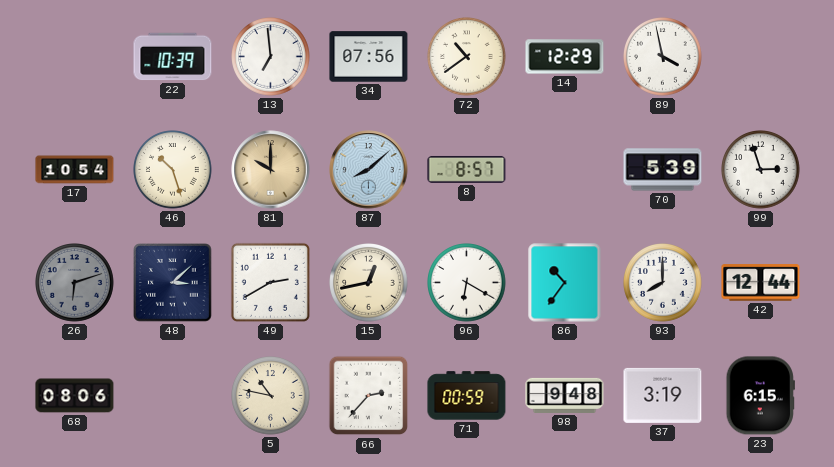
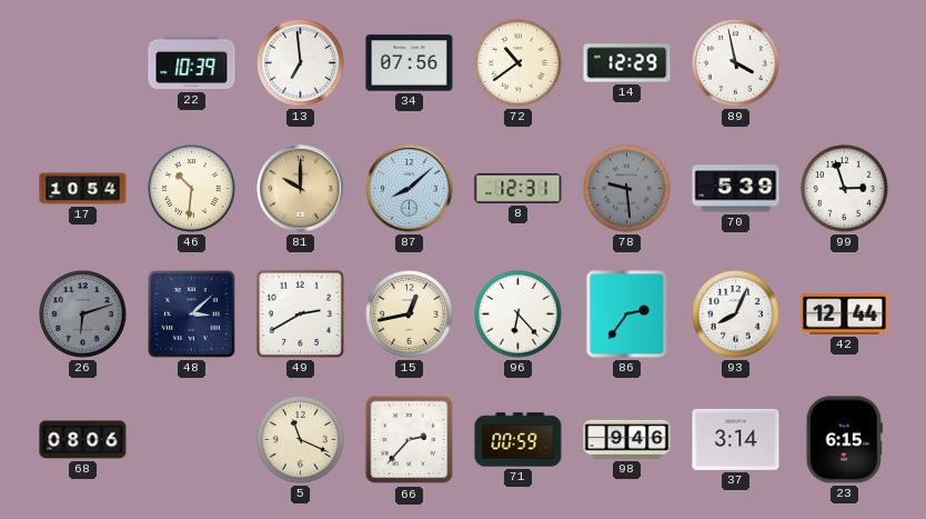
46: 10:27 -> 10:31
8: 8:57 -> 12:31
78: none -> 9:29
96: 6:20 -> 6:23
86: 10:36 -> 2:36
93: 8:00 -> 8:04
5: 10:47 -> 11:19
98: 9:48 -> 9:46
37: 3:19 -> 3:14
